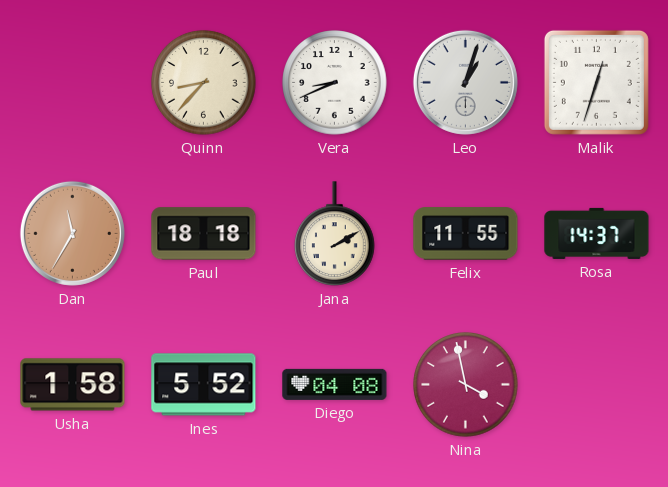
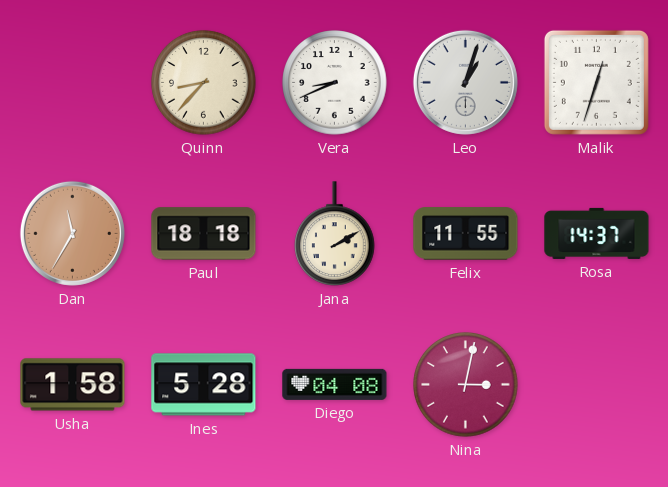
Ines: 5:52 -> 5:28
Nina: 3:58 -> 3:02
